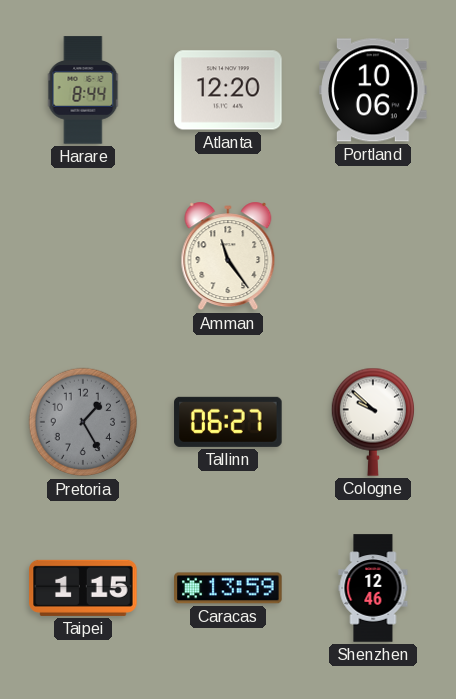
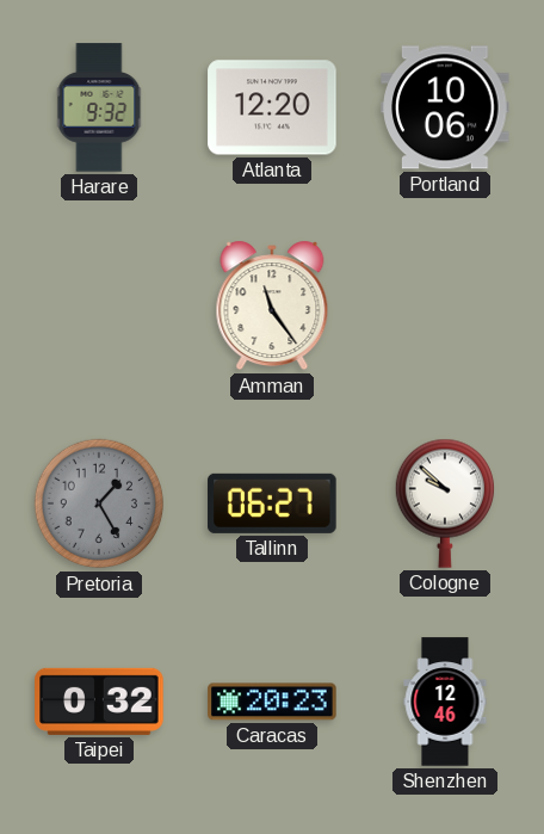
Harare: 8:44 -> 9:32
Taipei: 1:15 -> 0:32
Caracas: 13:59 -> 20:23
